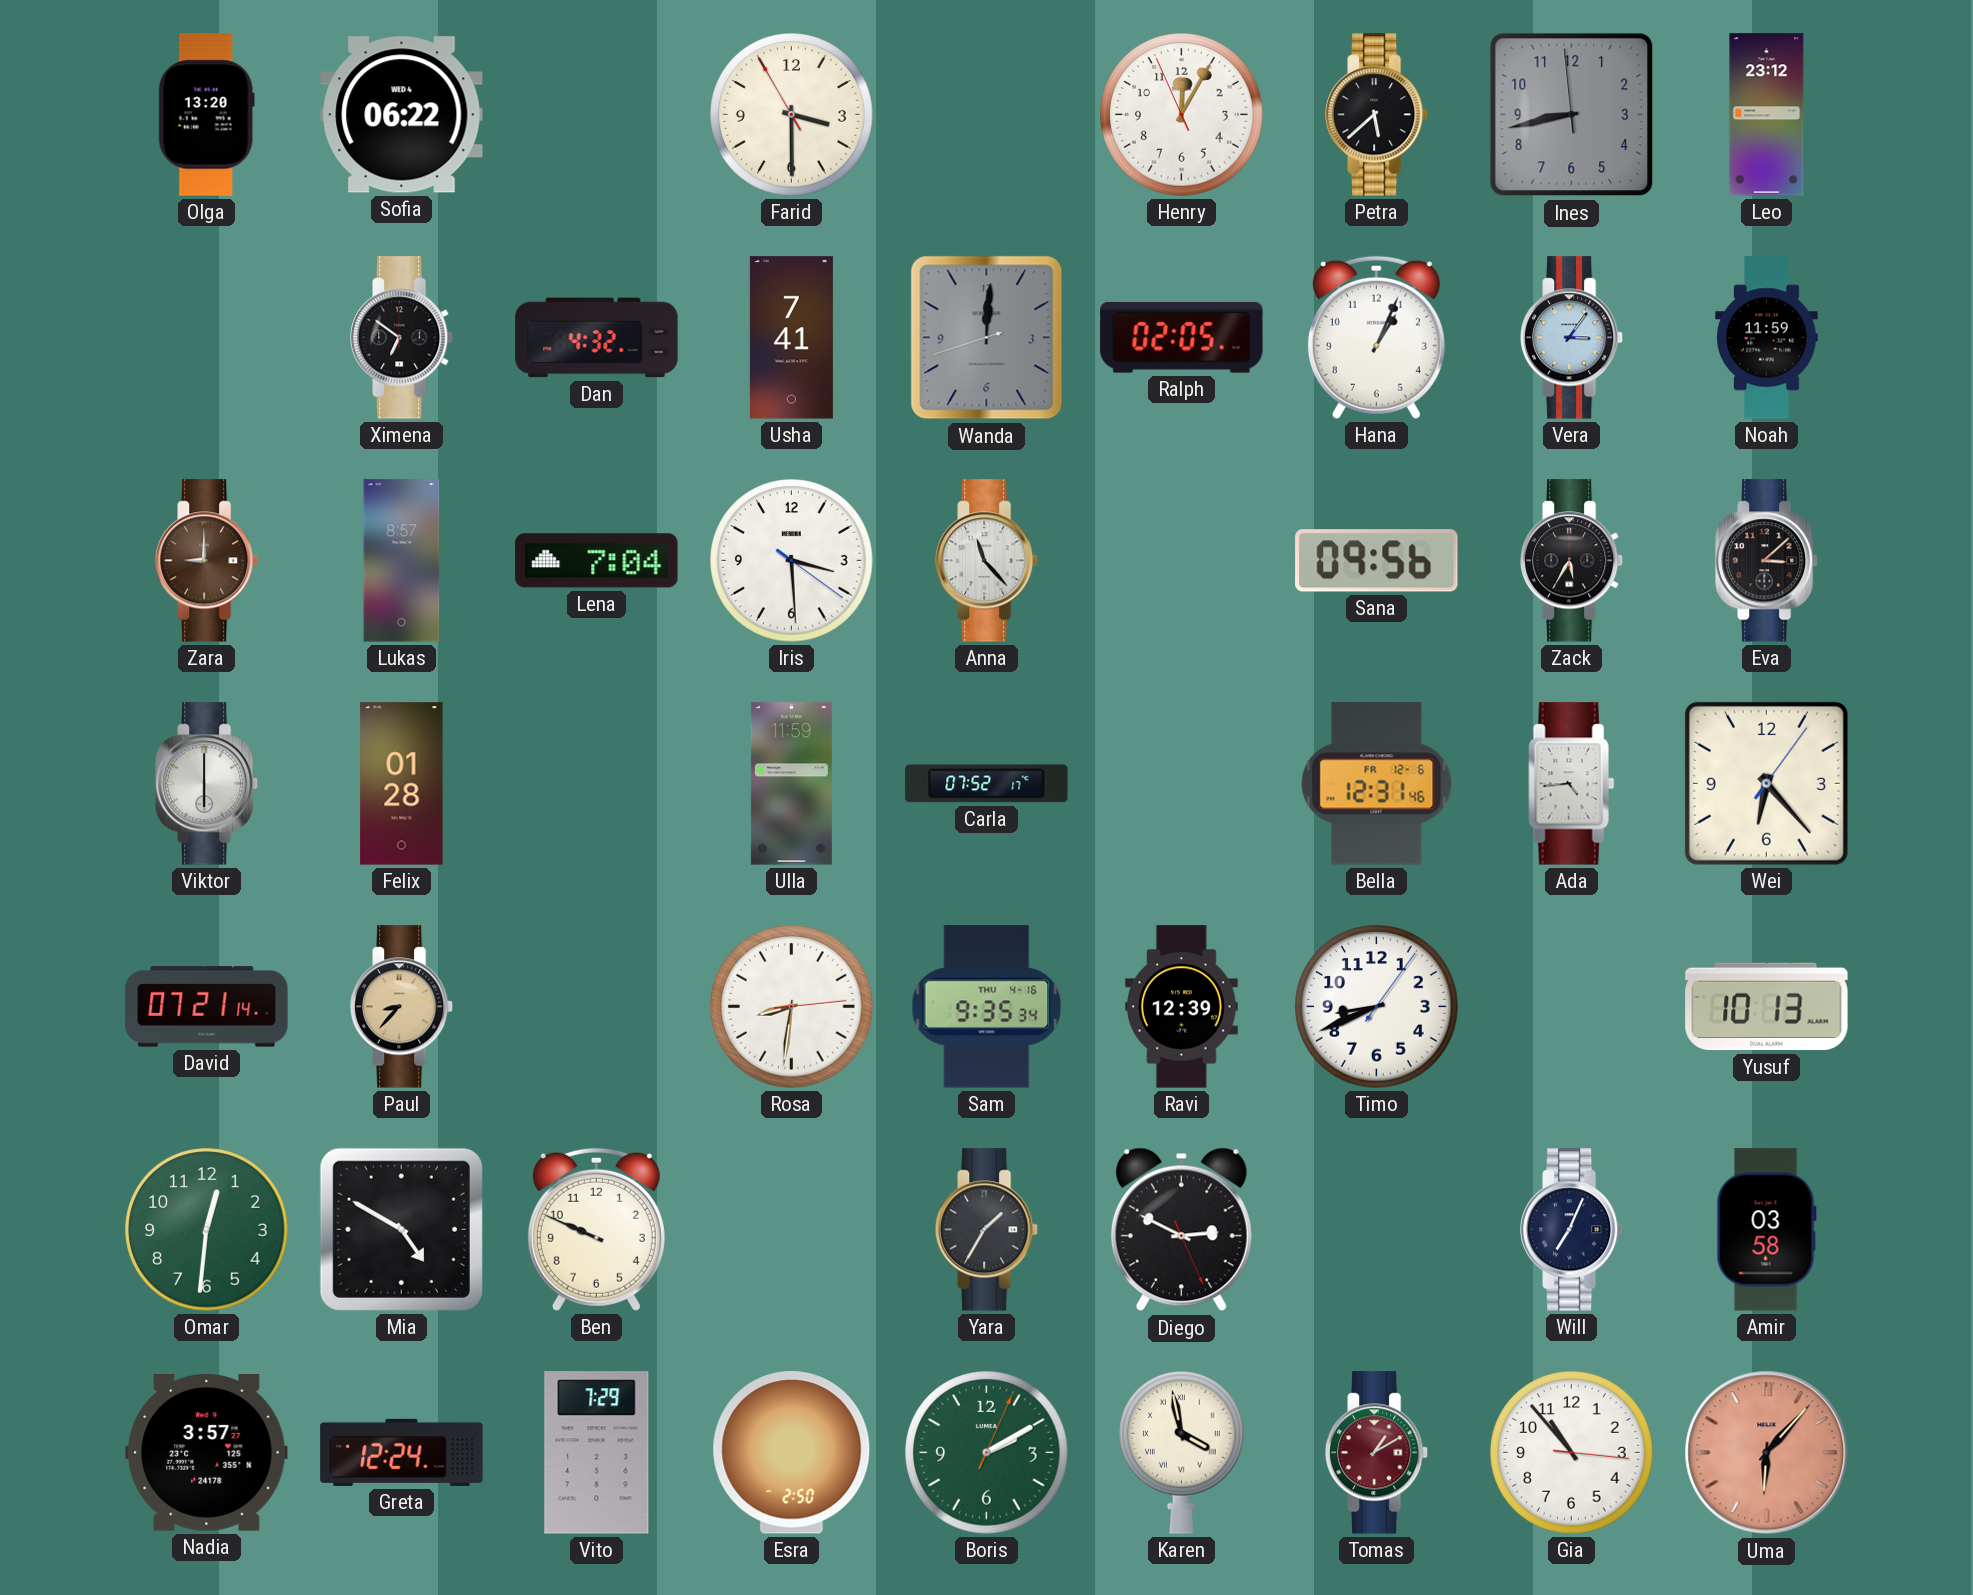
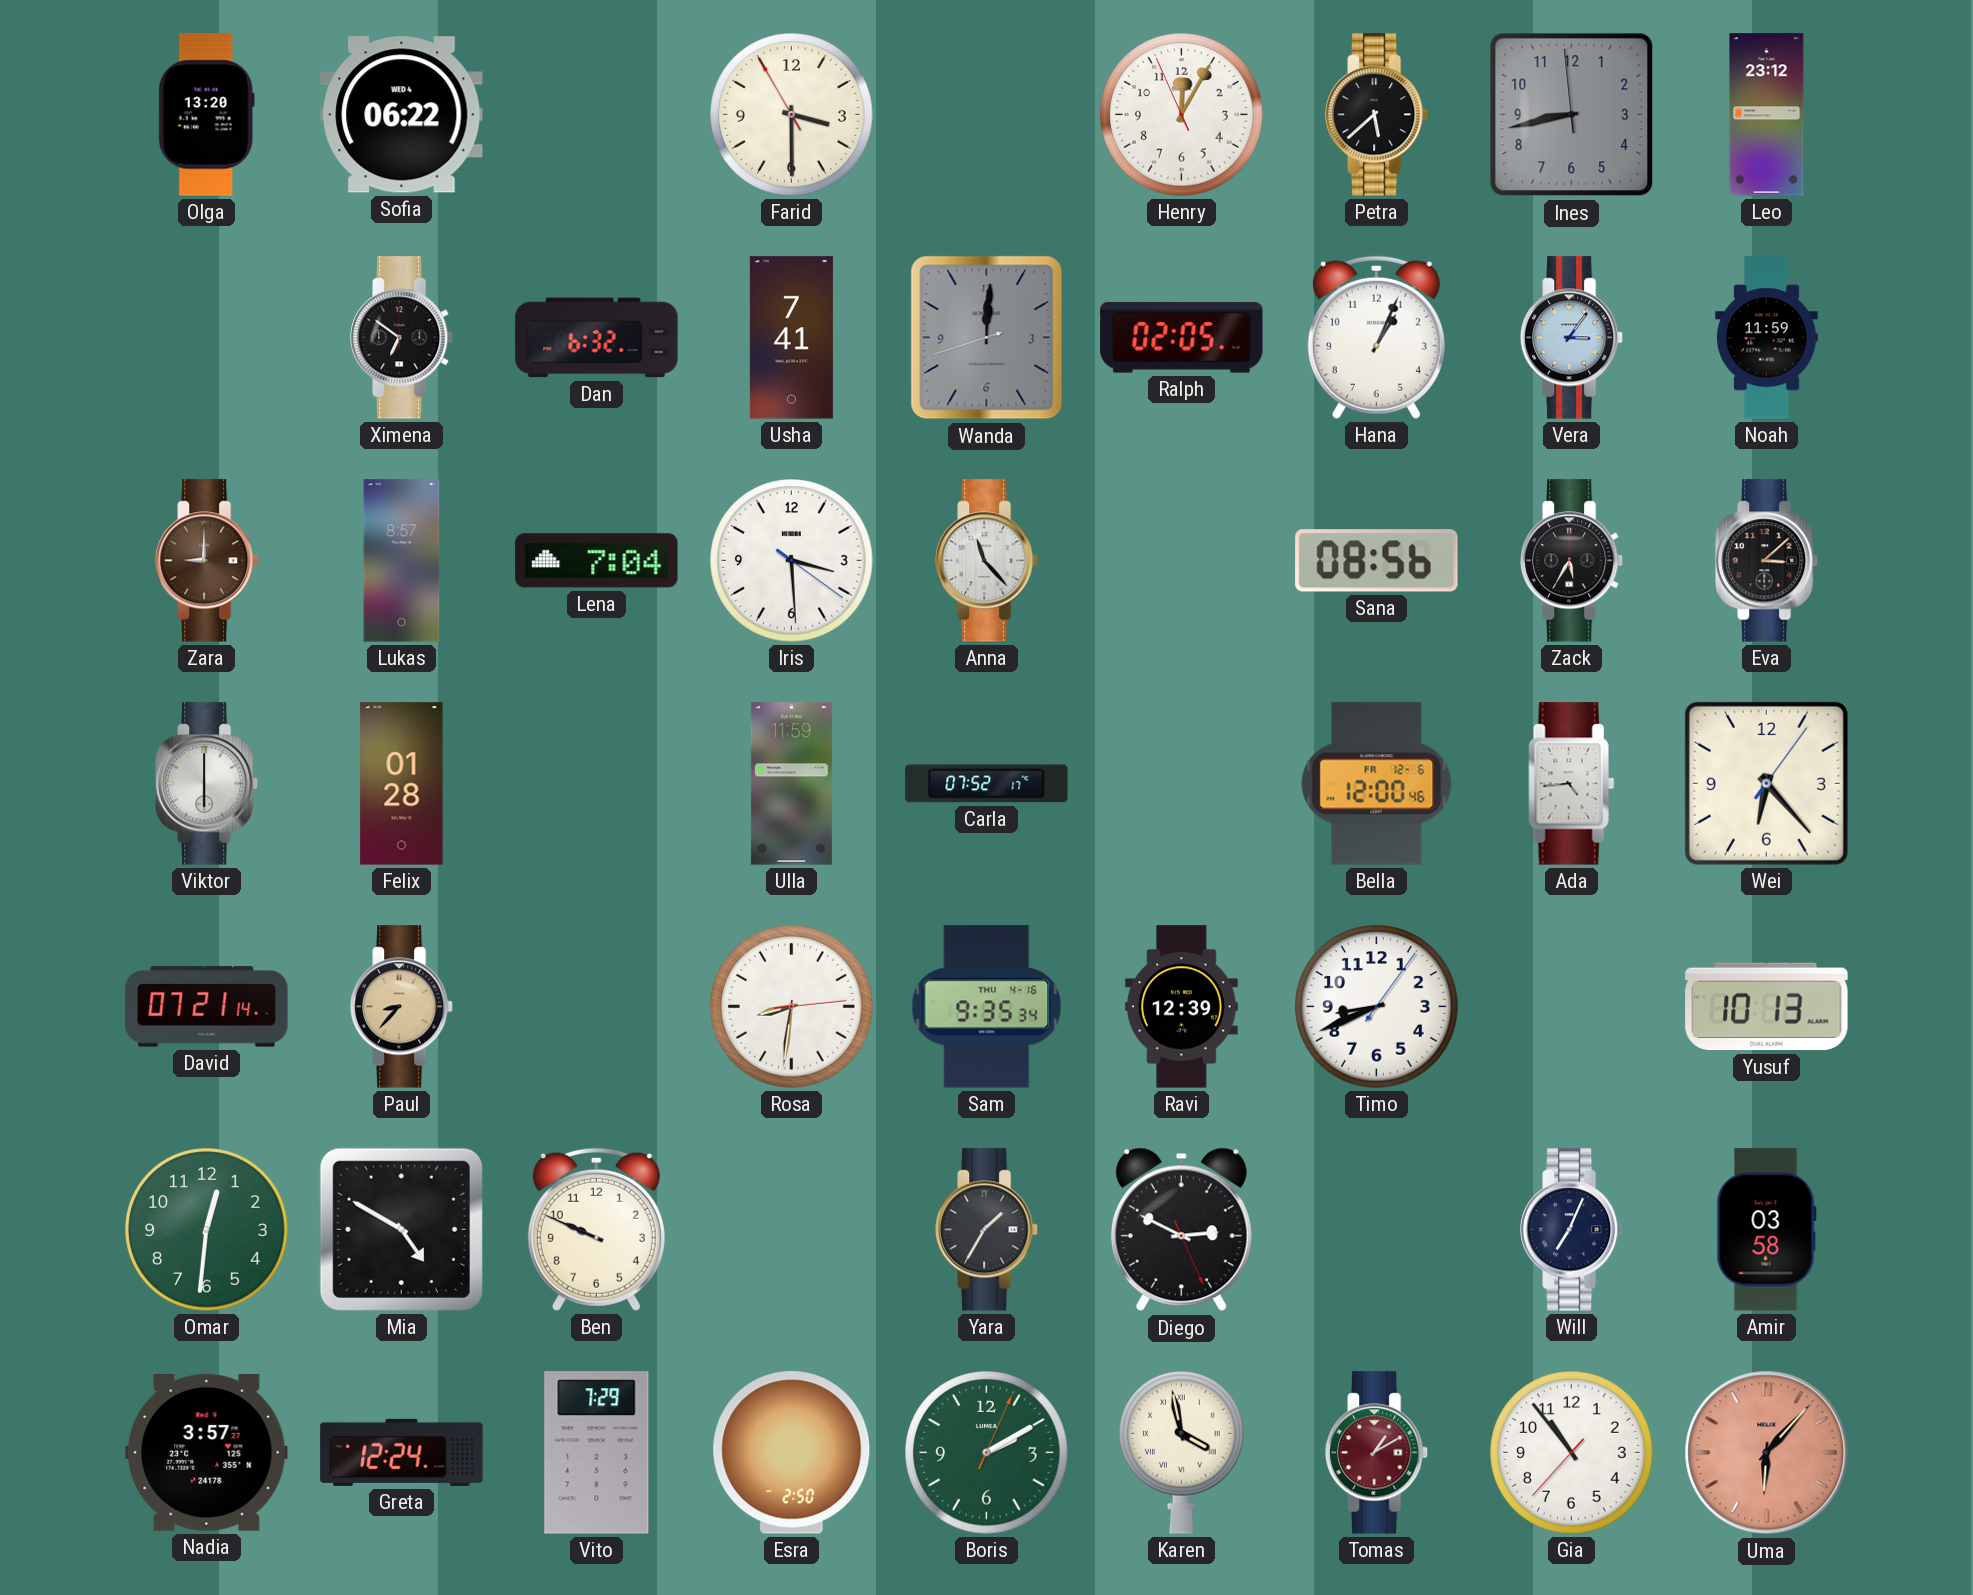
Dan: 4:32 -> 6:32
Sana: 09:56 -> 08:56
Bella: 12:31 -> 12:00
Gia: 10:53:16 -> 10:53:37
